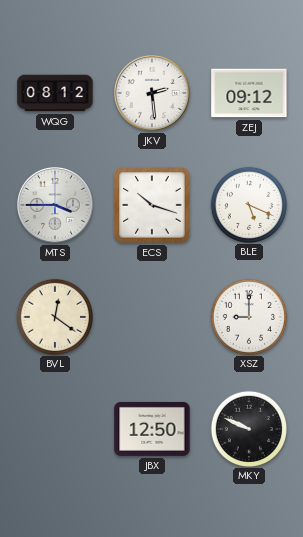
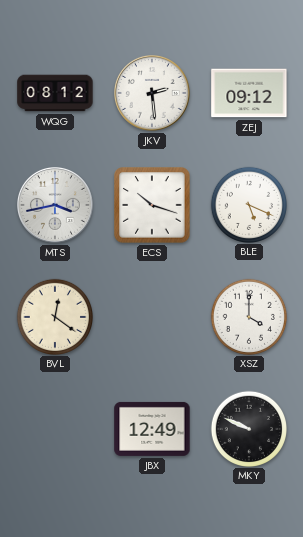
MTS: 3:45 -> 3:43
XSZ: 9:00 -> 4:00
JBX: 12:50 -> 12:49
